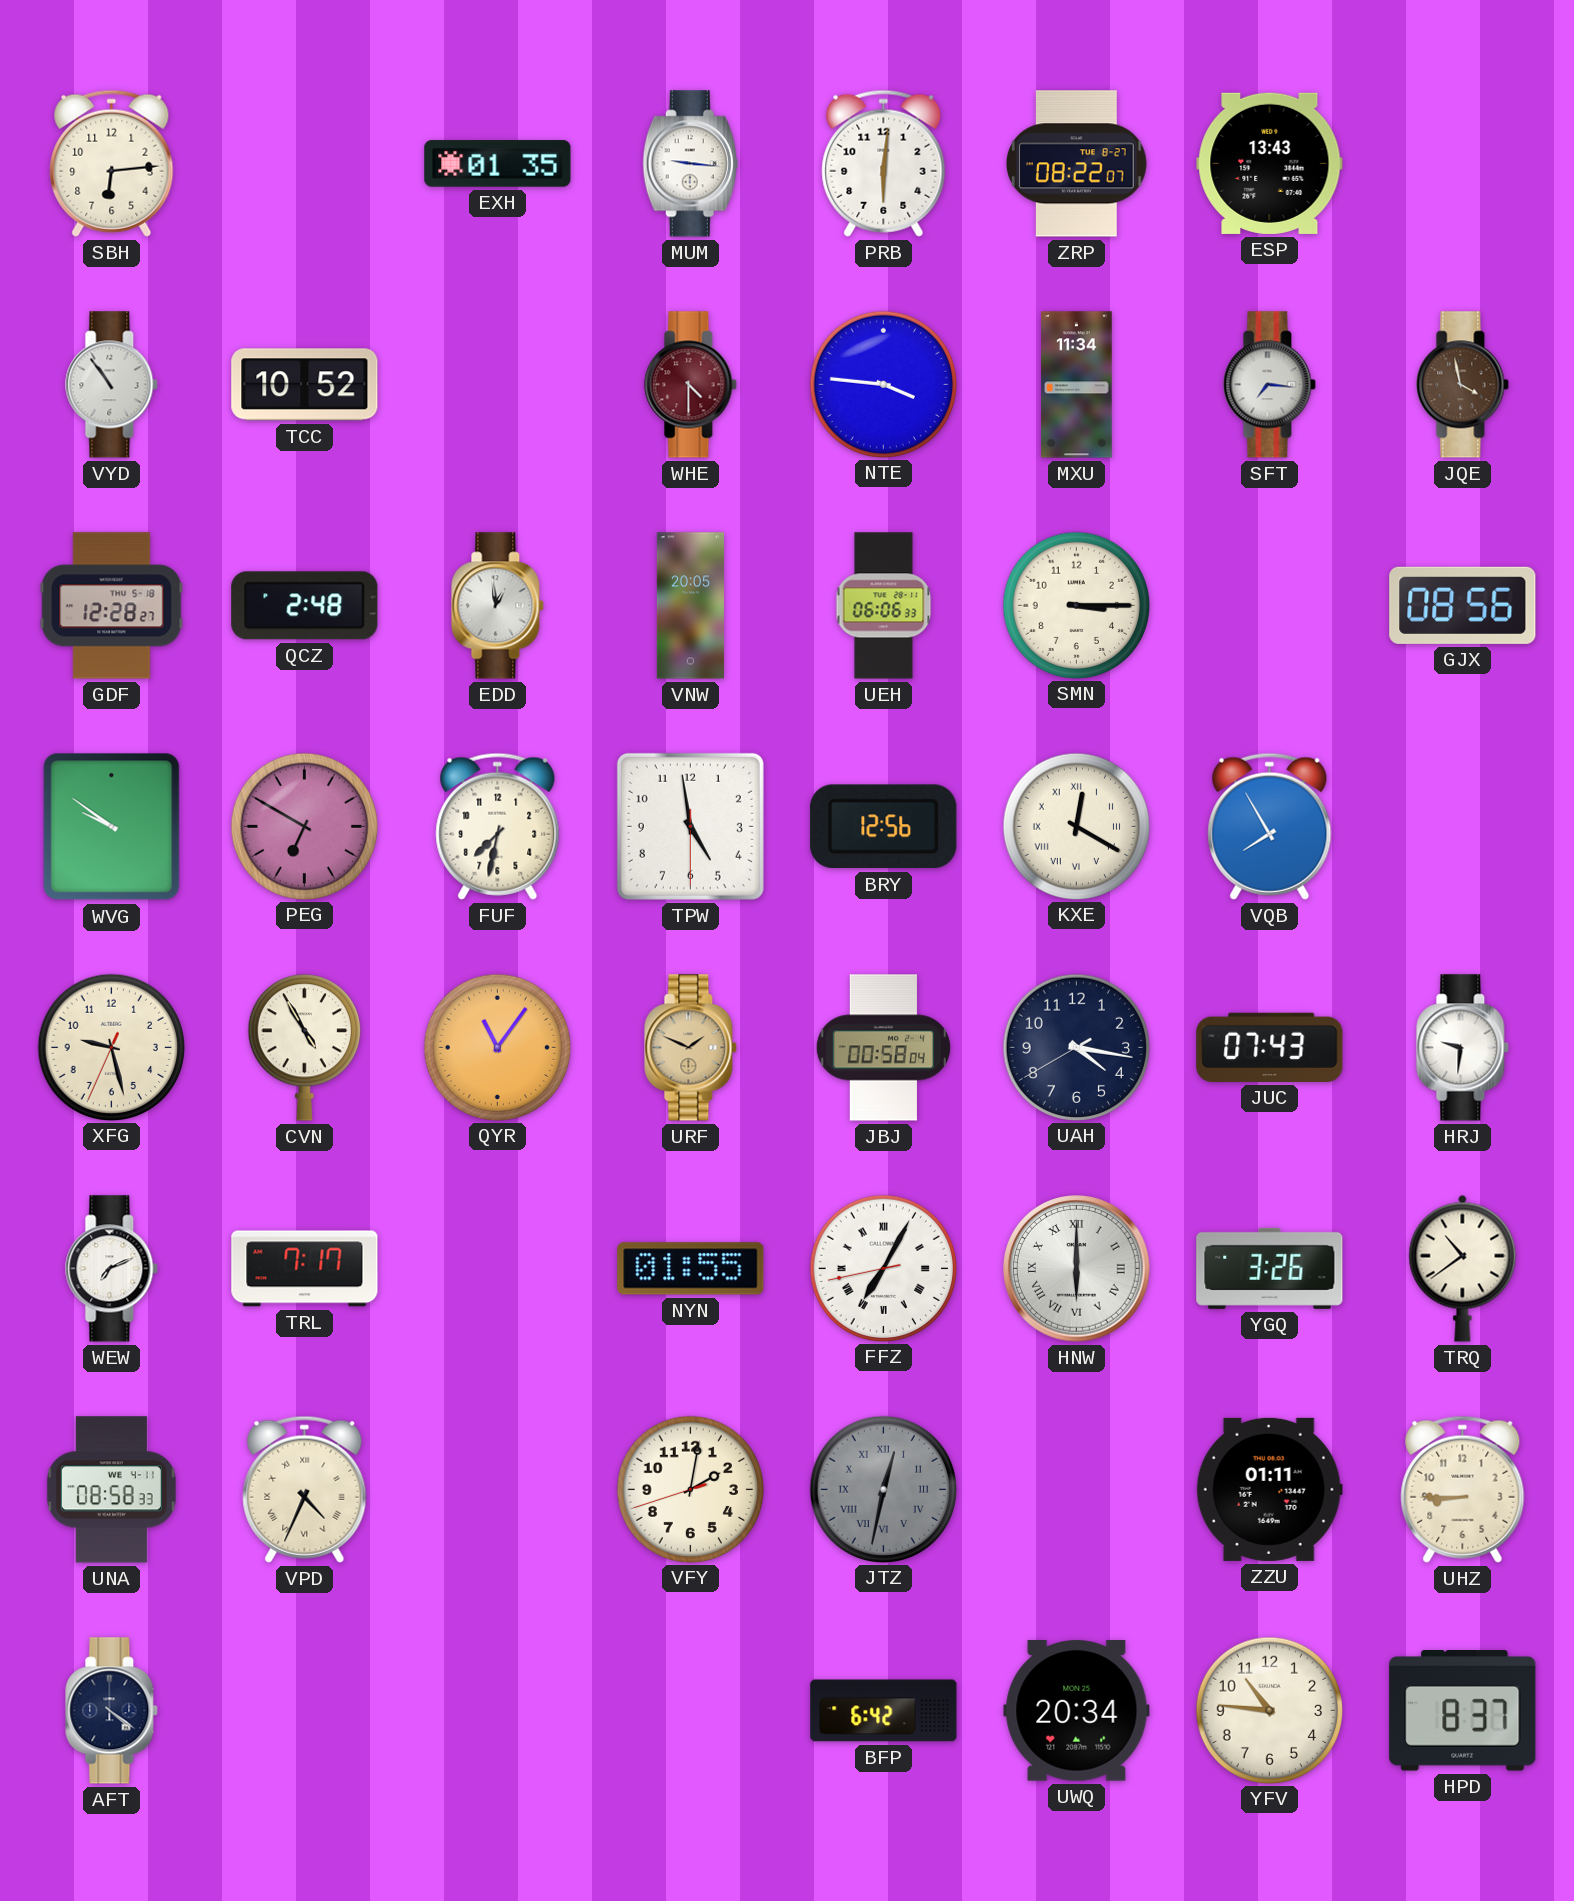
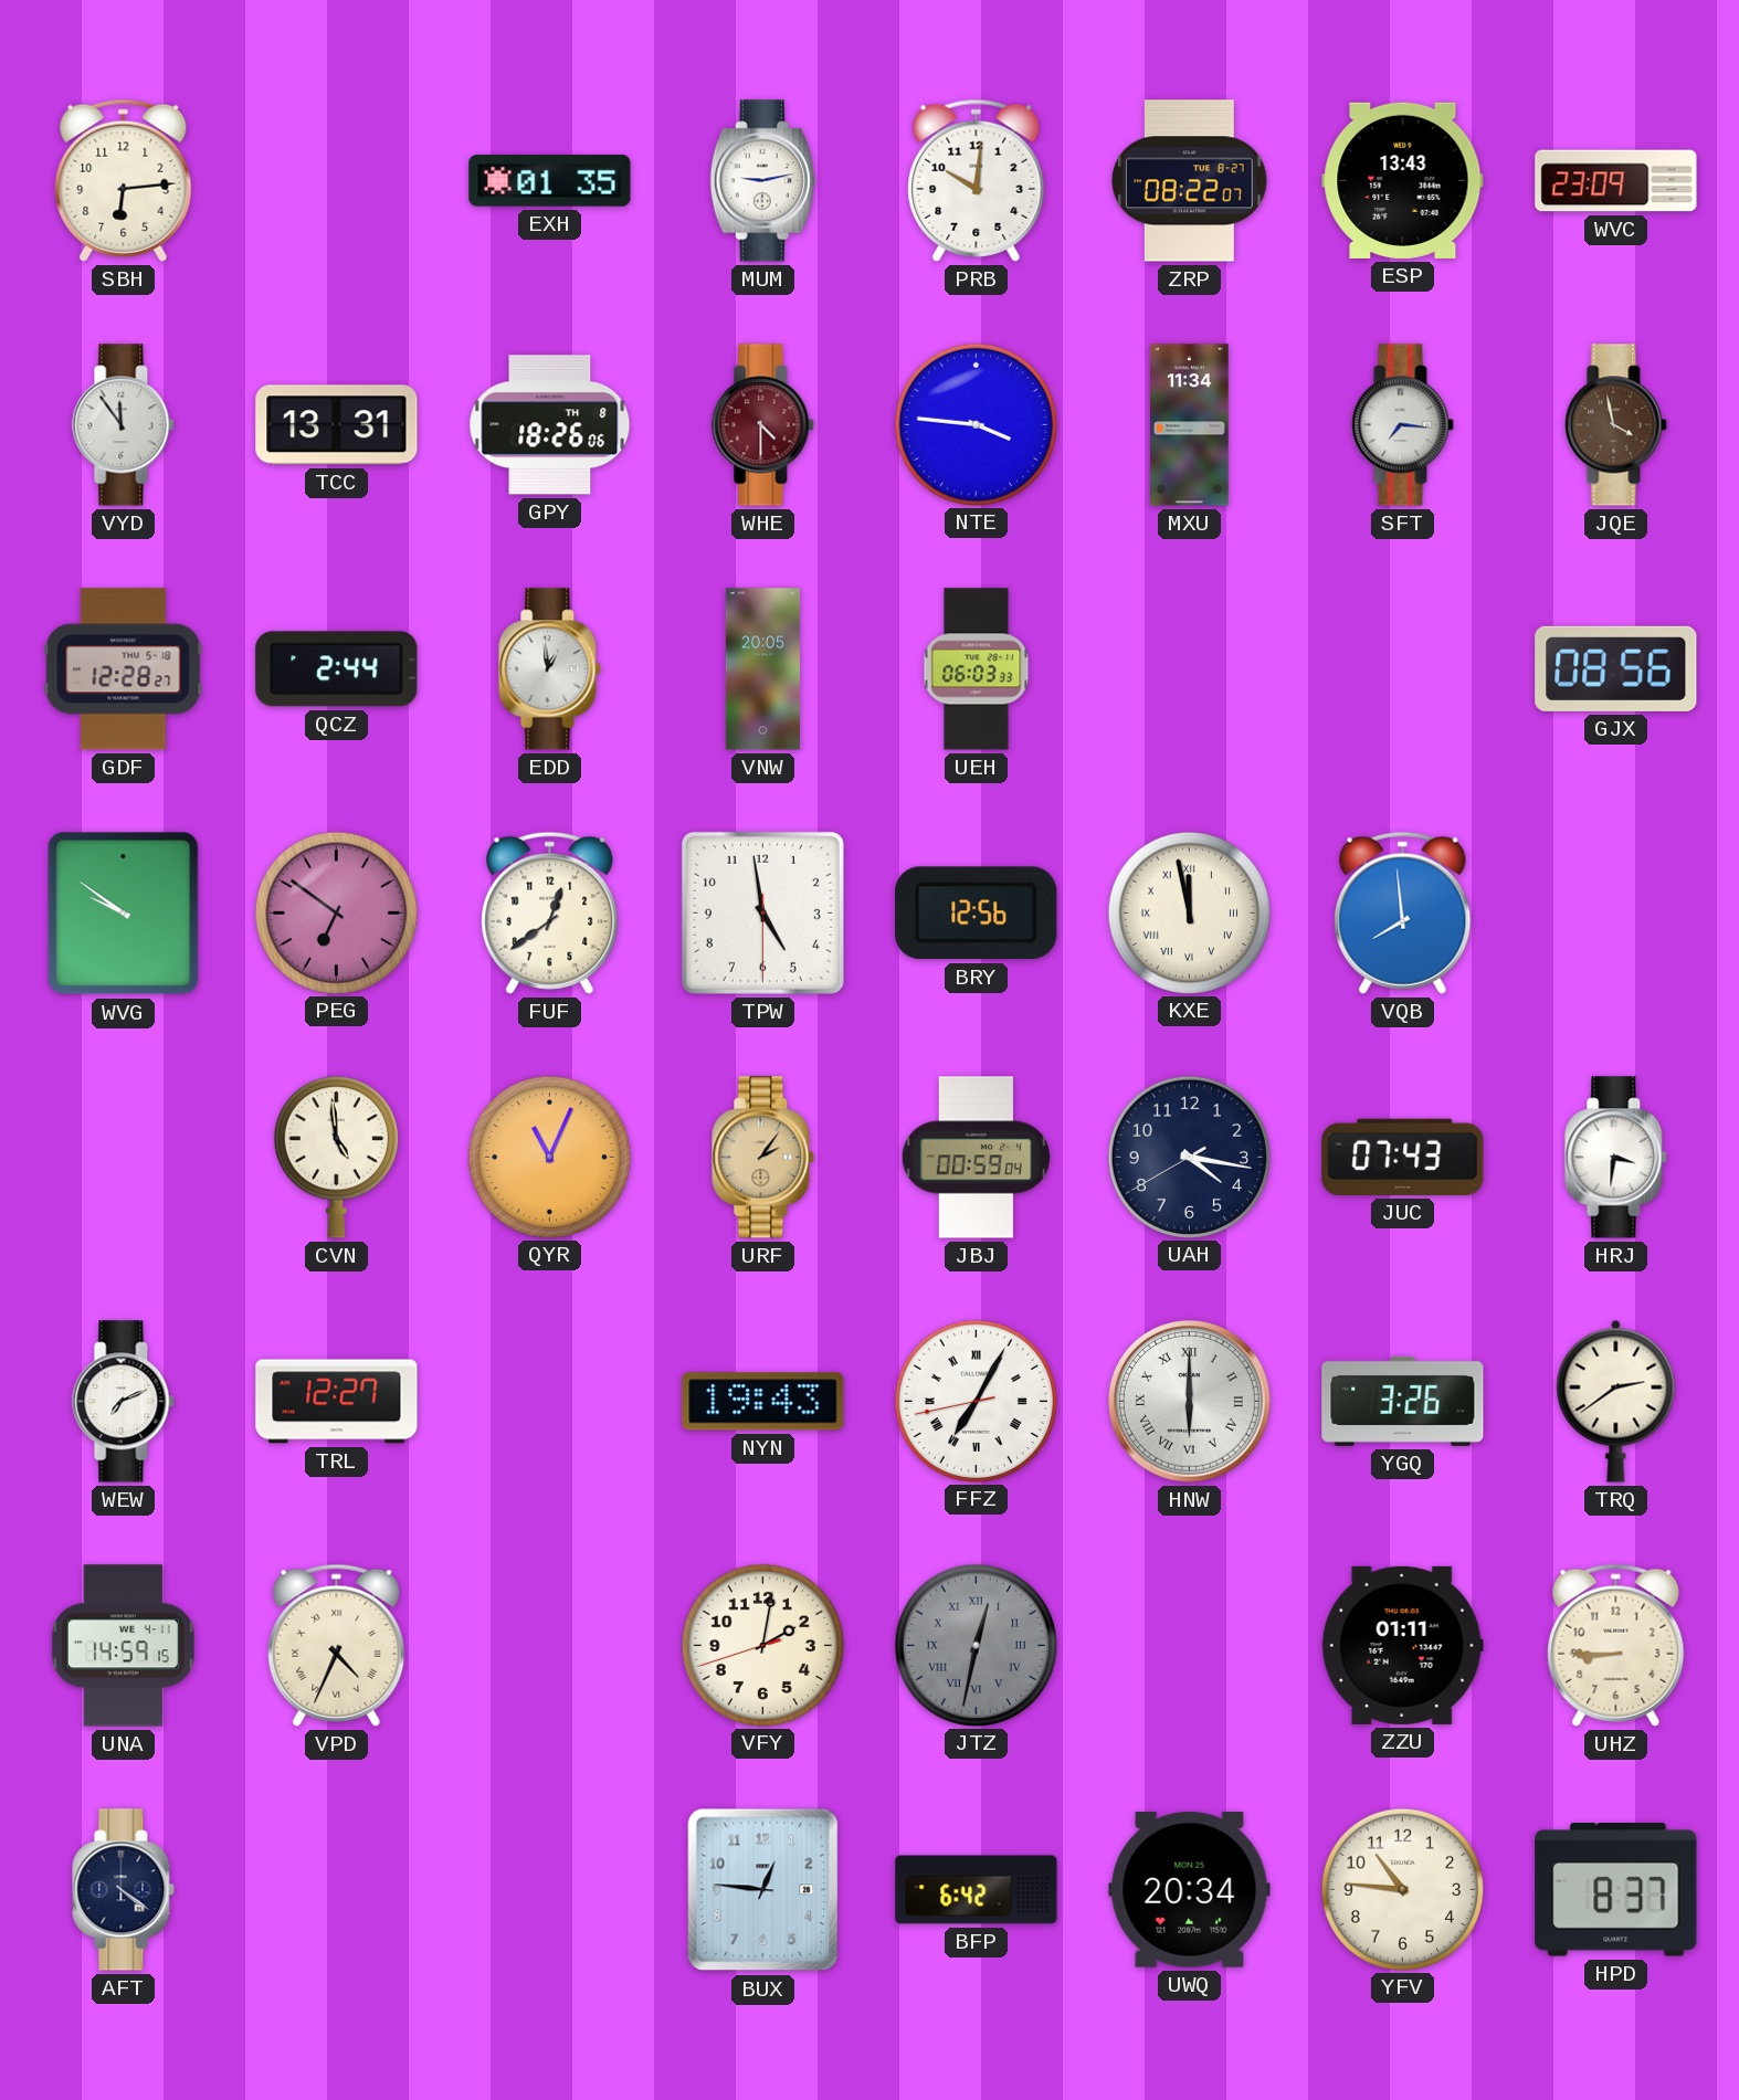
MUM: 9:16 -> 9:13
PRB: 6:01 -> 10:01
WVC: none -> 23:09
VYD: 10:54 -> 11:54
TCC: 10:52 -> 13:31
GPY: none -> 18:26
QCZ: 2:48 -> 2:44
UEH: 06:06 -> 06:03
SMN: 3:15 -> none
PEG: 6:50 -> 6:51
FUF: 7:32 -> 12:39
KXE: 12:20 -> 11:58
VQB: 7:55 -> 7:59
XFG: 9:27 -> none
CVN: 4:55 -> 4:59
QYR: 11:06 -> 11:04
URF: 1:49 -> 2:06
JBJ: 00:58 -> 00:59
HRJ: 9:31 -> 3:31
TRL: 7:17 -> 12:27
NYN: 01:55 -> 19:43
TRQ: 10:39 -> 2:39
UNA: 08:58 -> 14:59
BUX: none -> 12:46
